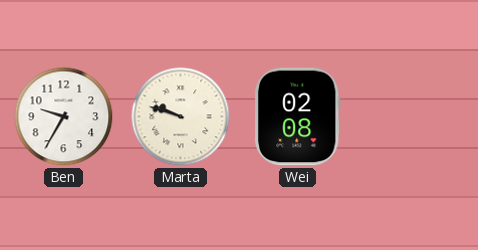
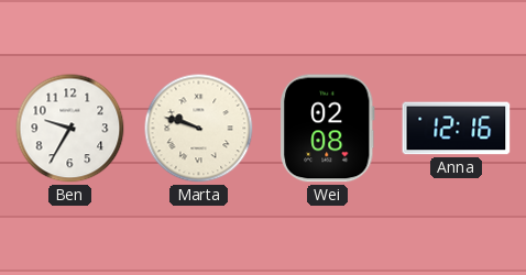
Anna: none -> 12:16
